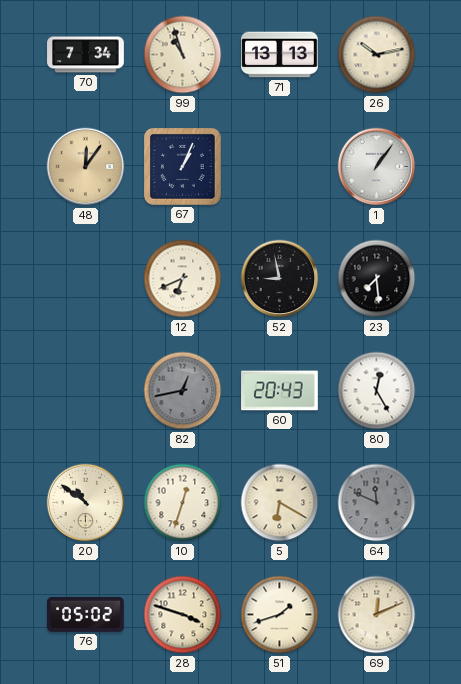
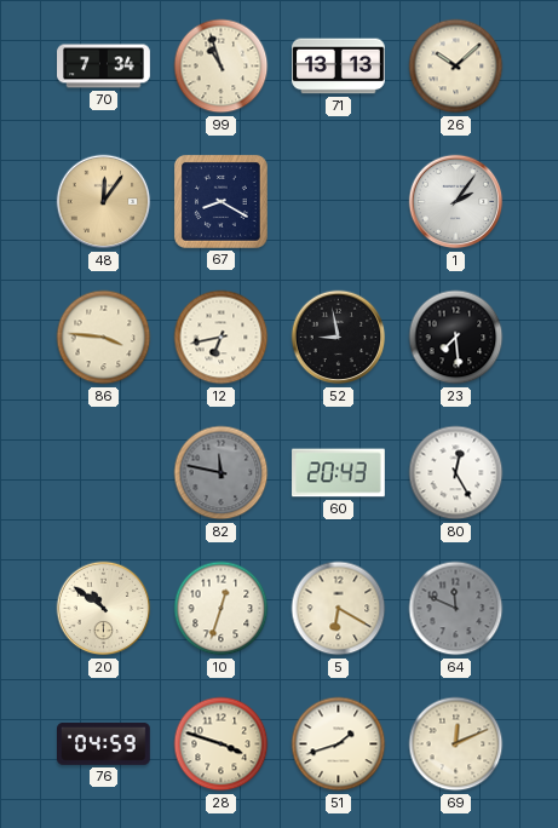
26: 10:13 -> 10:08
67: 1:04 -> 8:20
1: 1:06 -> 2:06
86: none -> 3:46
12: 6:41 -> 6:43
82: 12:43 -> 11:47
76: 05:02 -> 04:59
